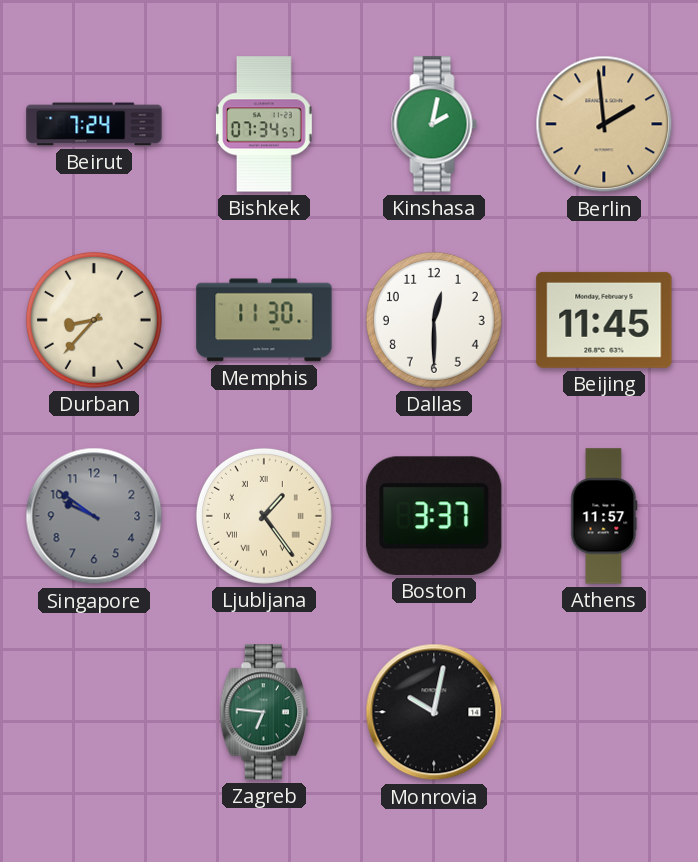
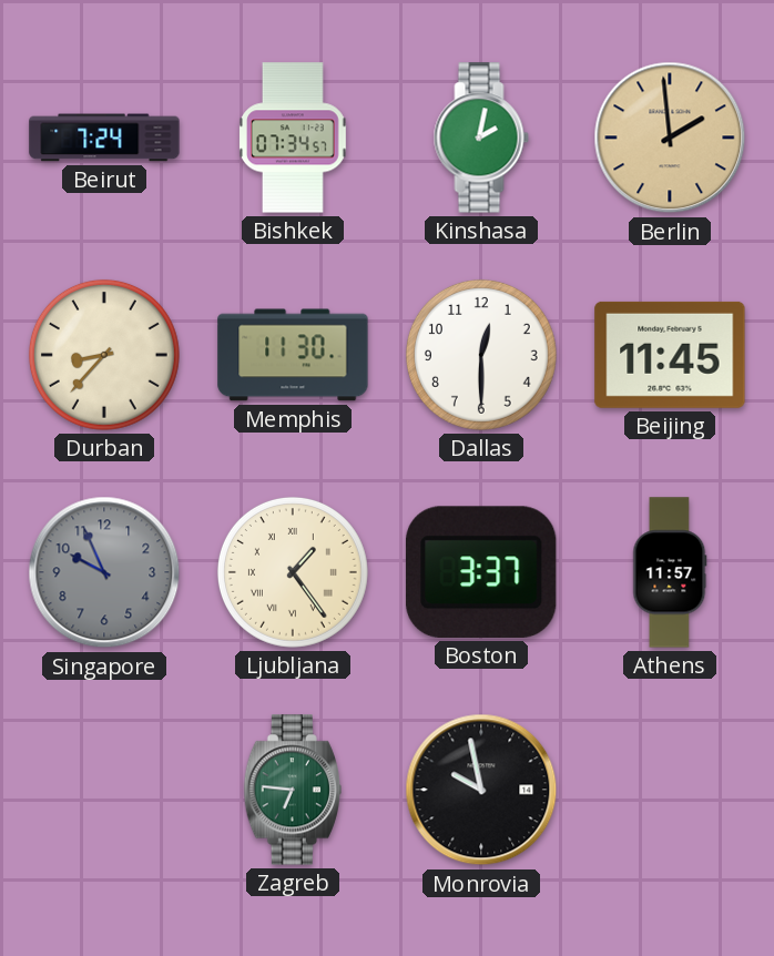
Singapore: 9:51 -> 9:56
Monrovia: 10:02 -> 9:58
